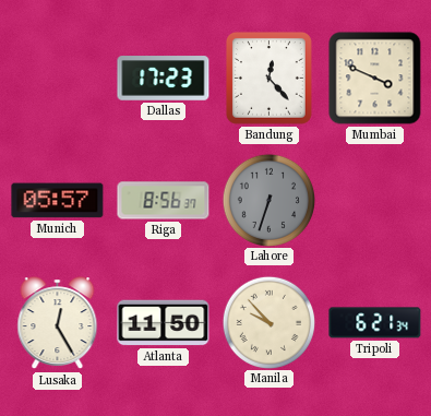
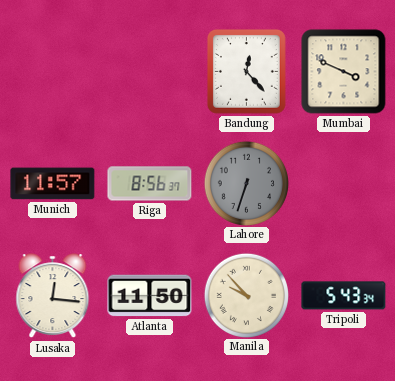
Dallas: 17:23 -> none
Munich: 05:57 -> 11:57
Lusaka: 12:25 -> 12:16
Tripoli: 6:21 -> 5:43
